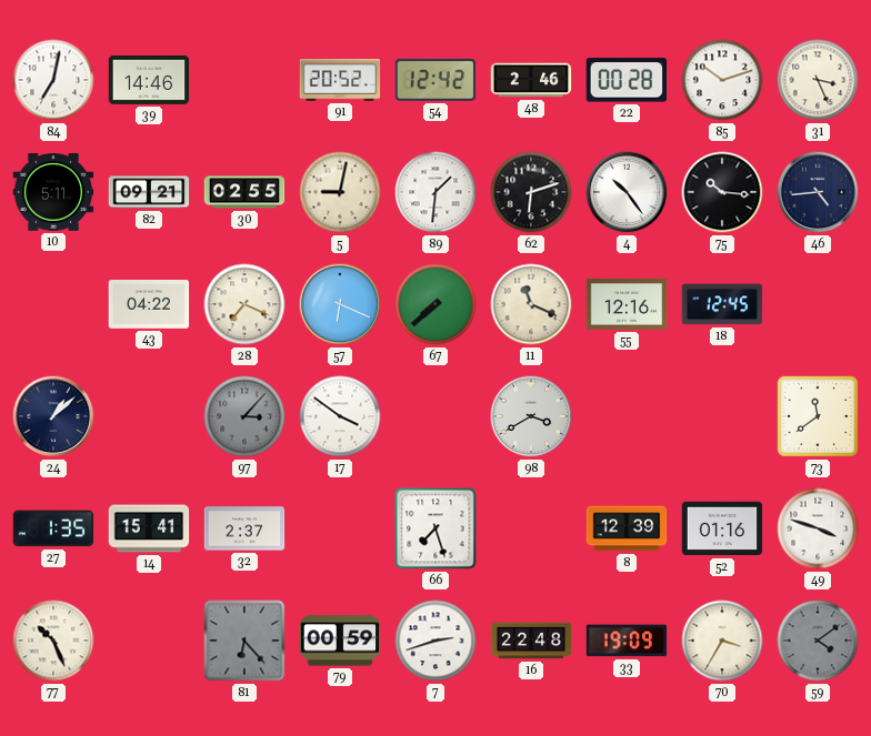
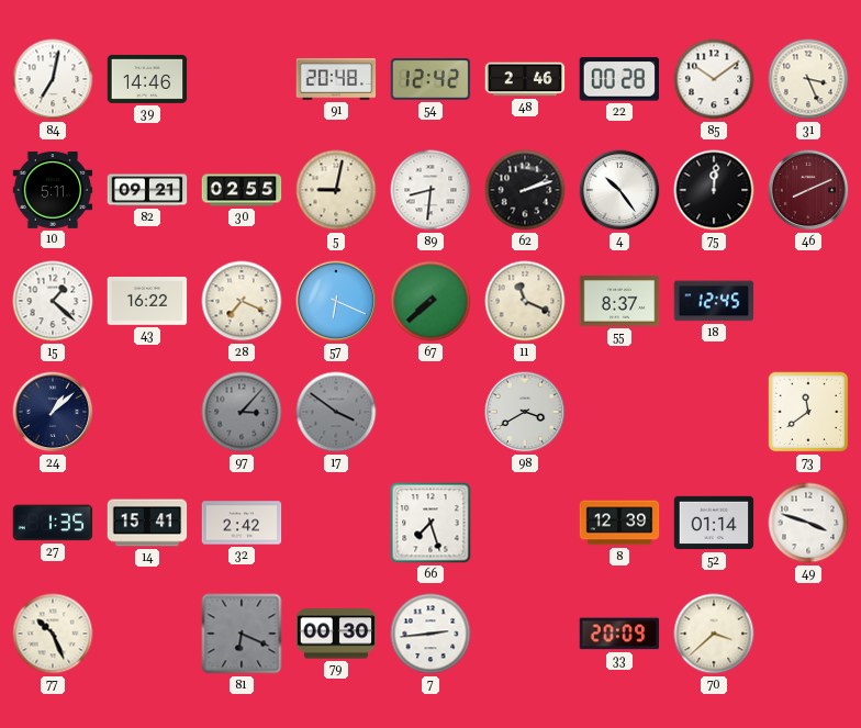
91: 20:52 -> 20:48
85: 10:12 -> 10:09
89: 1:31 -> 8:31
62: 6:12 -> 2:12
75: 10:16 -> 12:01
46: 4:44 -> 8:11
46 dial: navy -> burgundy
15: none -> 1:22
43: 04:22 -> 16:22
55: 12:16 -> 8:37
17 dial: white -> grey
32: 2:37 -> 2:42
52: 01:16 -> 01:14
81: 6:23 -> 6:19
79: 00:59 -> 00:30
7: 2:42 -> 2:44
16: 22:48 -> none
33: 19:09 -> 20:09
70: 3:35 -> 3:38
59: 4:09 -> none
